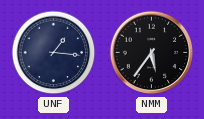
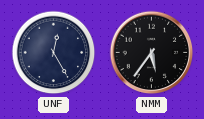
UNF: 1:16 -> 12:25
